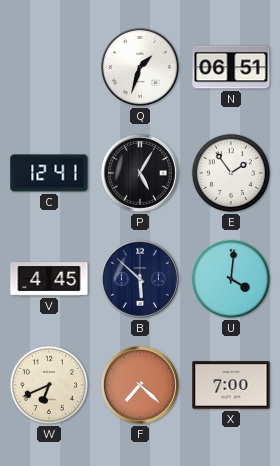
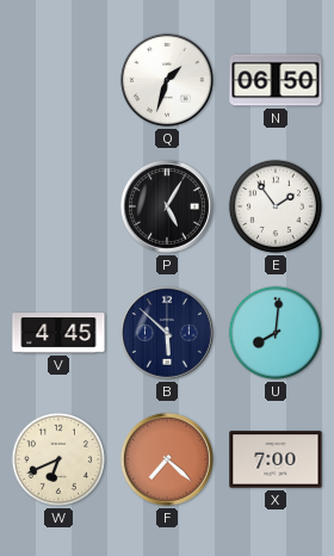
N: 06:51 -> 06:50
C: 12:41 -> none
U: 4:01 -> 8:01
